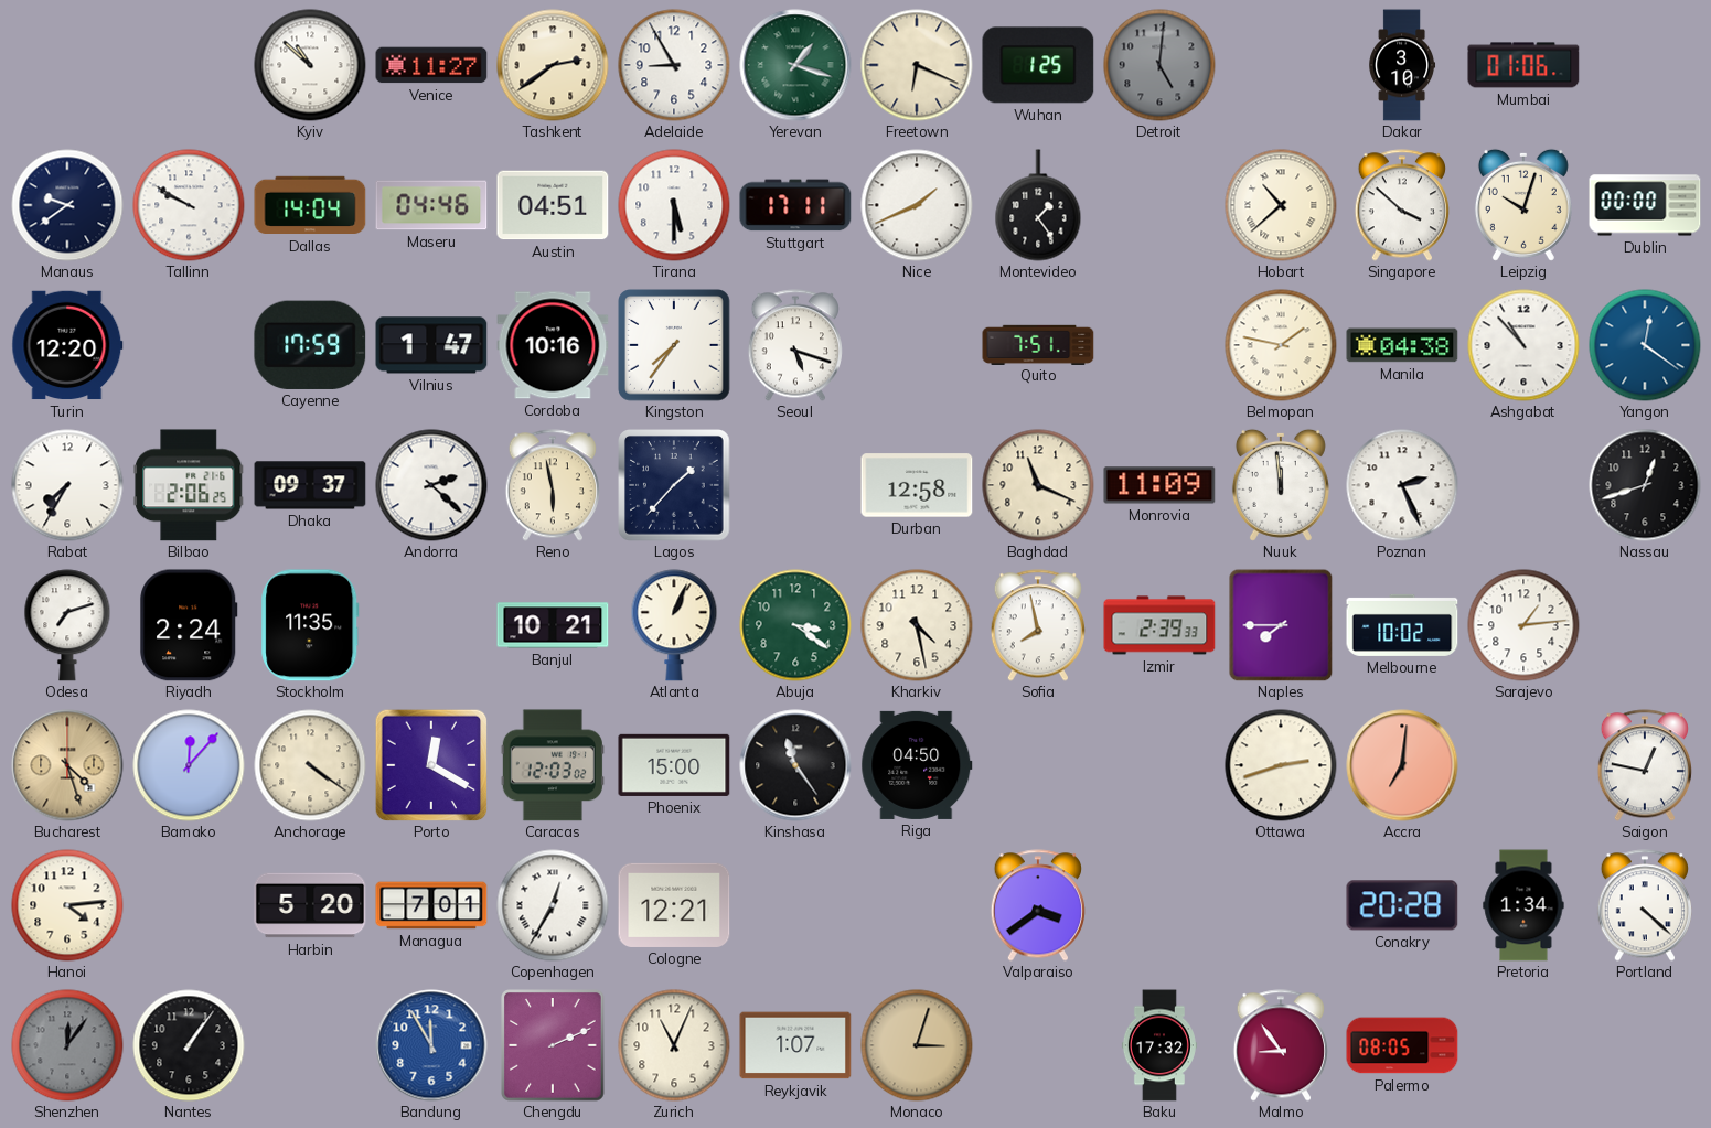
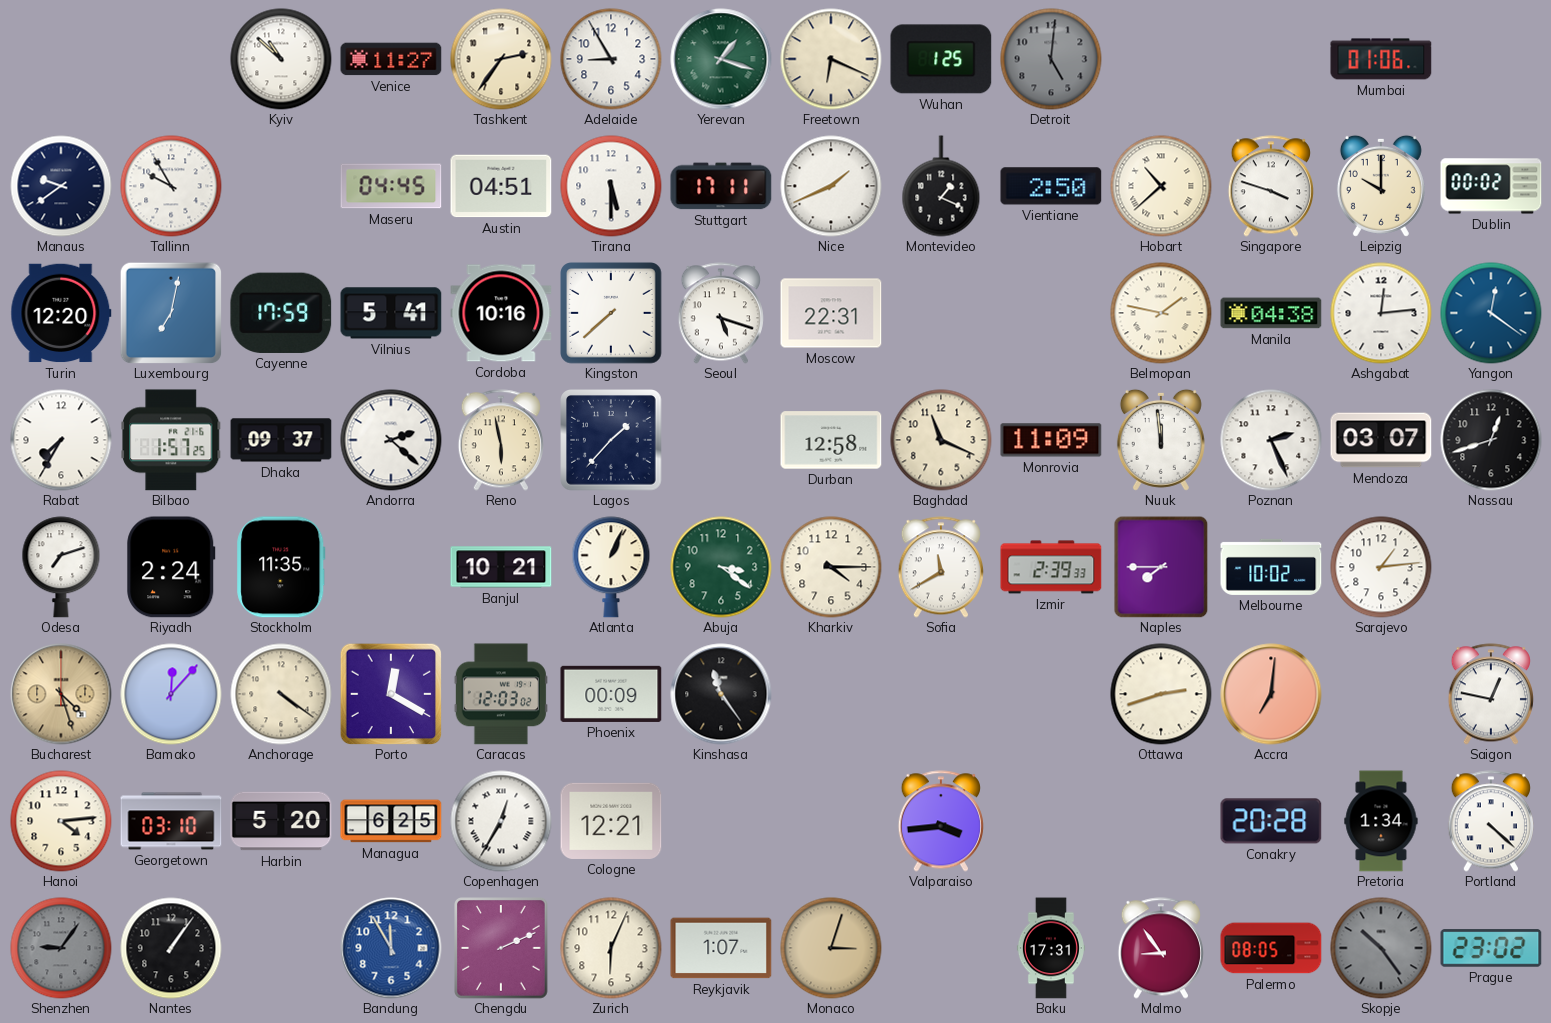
Tashkent: 2:39 -> 2:36
Dakar: 3:10 -> none
Tallinn: 9:50 -> 9:55
Dallas: 14:04 -> none
Maseru: 04:46 -> 04:45
Montevideo: 1:24 -> 1:19
Vientiane: none -> 2:50
Singapore: 3:52 -> 3:48
Leipzig: 10:03 -> 10:00
Dublin: 00:00 -> 00:02
Luxembourg: none -> 7:02
Vilnius: 1:47 -> 5:41
Kingston: 7:36 -> 7:38
Moscow: none -> 22:31
Quito: 7:51 -> none
Ashgabat: 10:53 -> 12:14
Bilbao: 2:06 -> 1:57
Mendoza: none -> 03:07
Kharkiv: 4:28 -> 4:15
Sofia: 7:58 -> 11:40
Phoenix: 15:00 -> 00:09
Riga: 04:50 -> none
Georgetown: none -> 03:10
Managua: 7:01 -> 6:25
Valparaiso: 3:39 -> 3:44
Shenzhen: 12:06 -> 9:06
Zurich: 11:04 -> 6:04
Baku: 17:32 -> 17:31
Skopje: none -> 10:24
Prague: none -> 23:02
